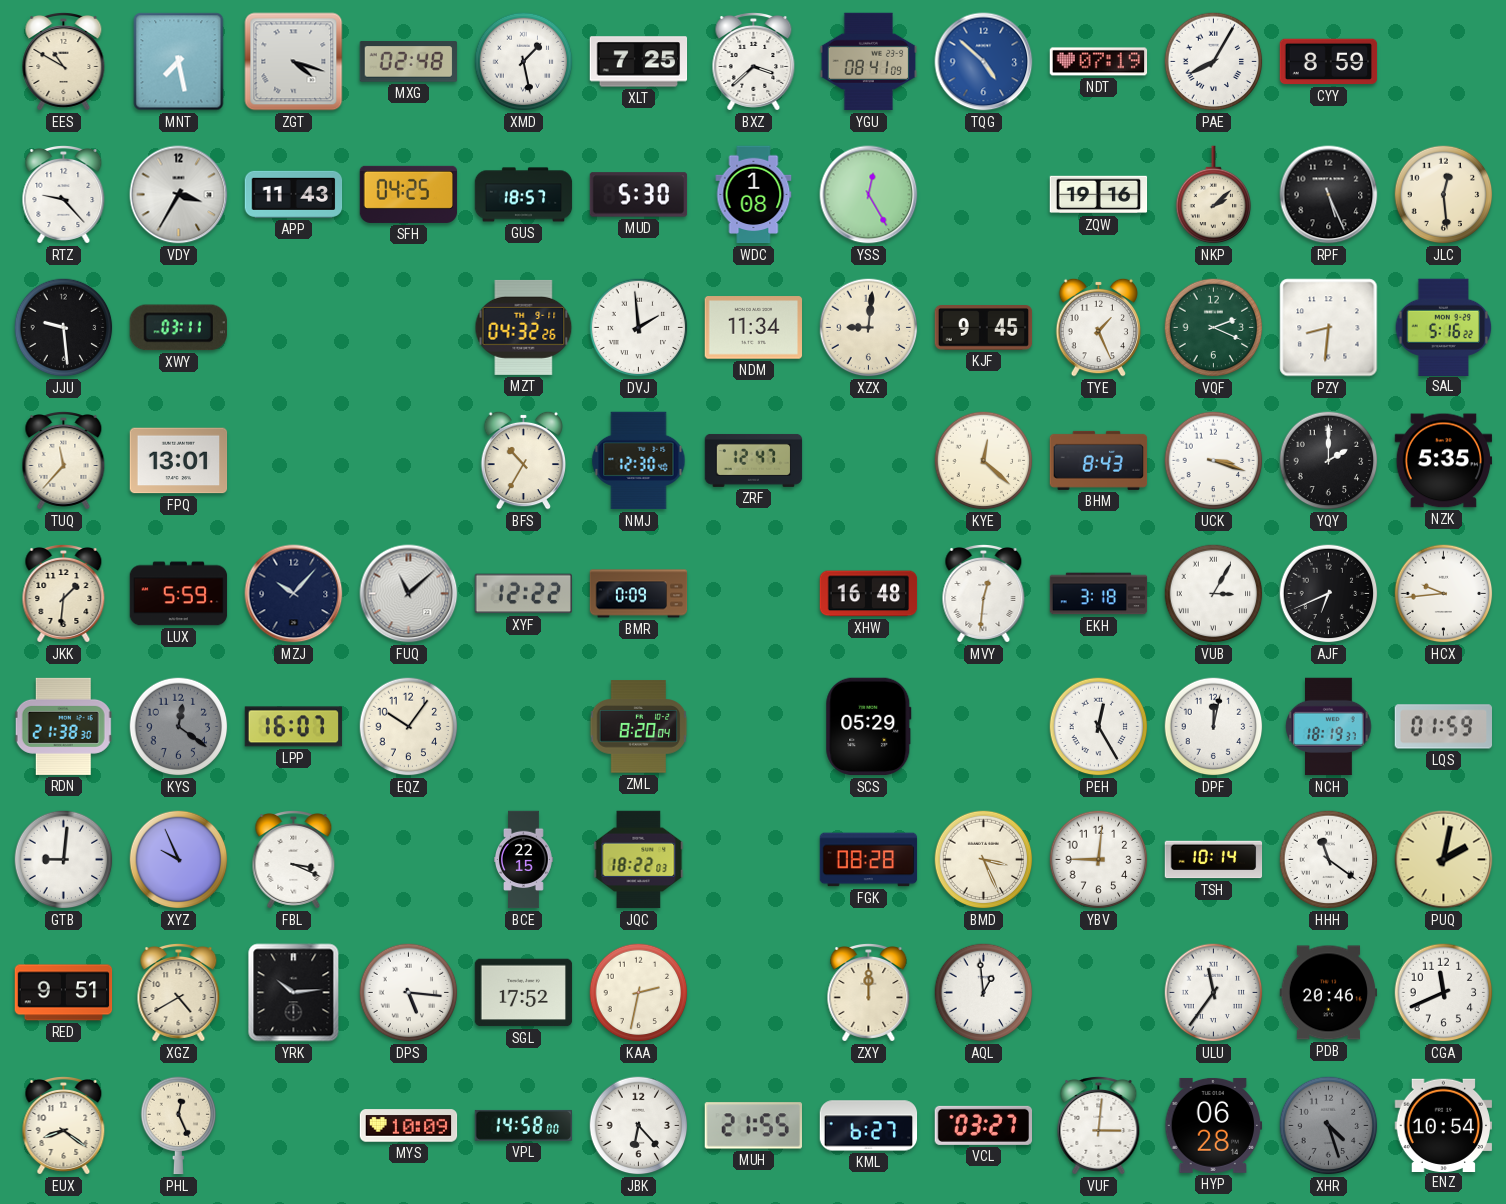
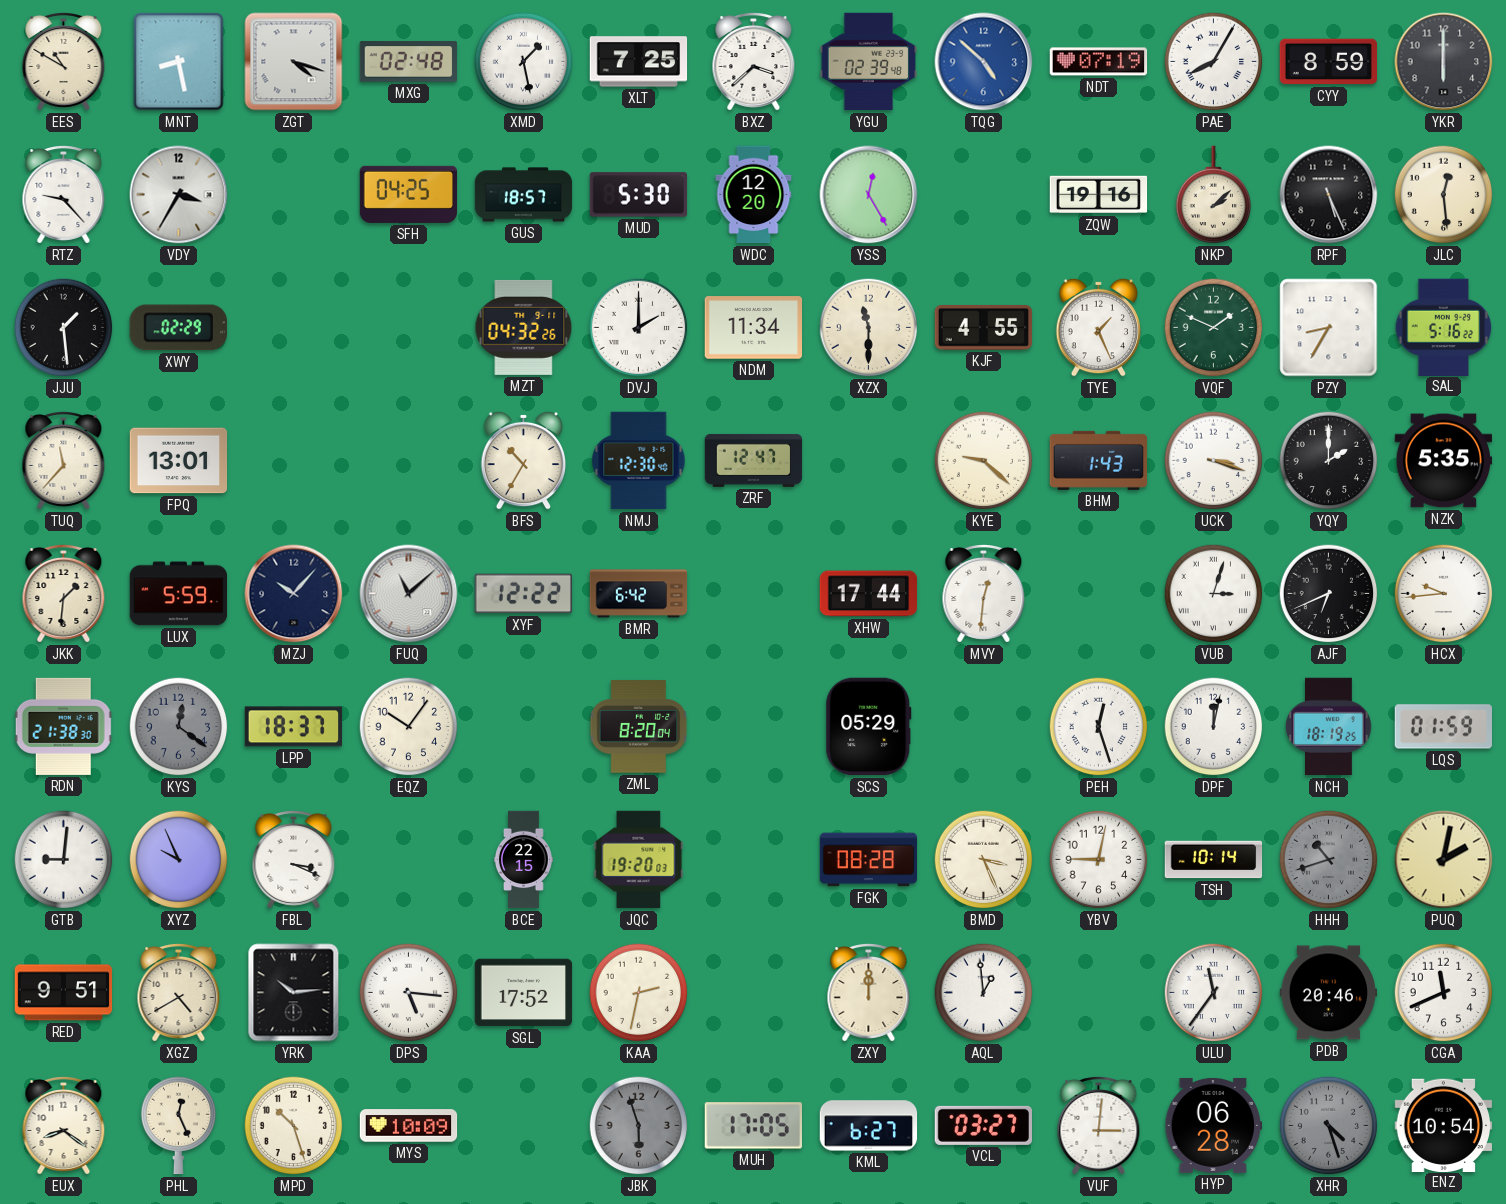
MNT: 7:28 -> 8:28
YGU: 08:41 -> 02:39
YKR: none -> 6:00
APP: 11:43 -> none
WDC: 1:08 -> 12:20
JJU: 9:29 -> 1:29
XWY: 03:11 -> 02:29
DVJ: 1:59 -> 2:00
XZX: 9:01 -> 11:30
KJF: 9:45 -> 4:55
VQF: 2:19 -> 1:49
PZY: 8:31 -> 8:35
KYE: 12:22 -> 9:22
BHM: 8:43 -> 1:43
BMR: 0:09 -> 6:42
XHW: 16:48 -> 17:44
EKH: 3:18 -> none
VUB: 3:05 -> 3:03
LPP: 16:07 -> 18:37
PEH: 12:25 -> 12:27
NCH: 18:19:37 -> 18:19:25
JQC: 18:22 -> 19:20
YBV: 9:01 -> 9:02
HHH: 11:21 -> 10:42
HHH dial: white -> grey
MPD: none -> 10:27
VPL: 14:58 -> none
JBK: 6:23 -> 5:57
JBK dial: white -> grey
MUH: 21:55 -> 17:05
